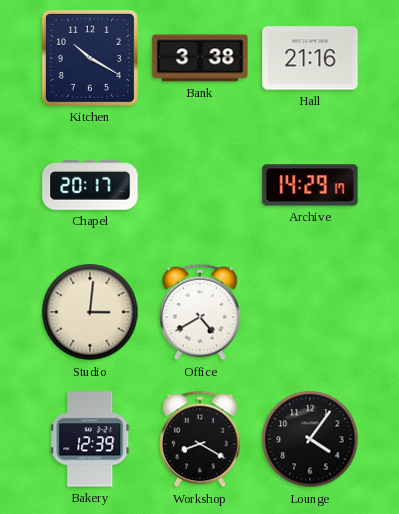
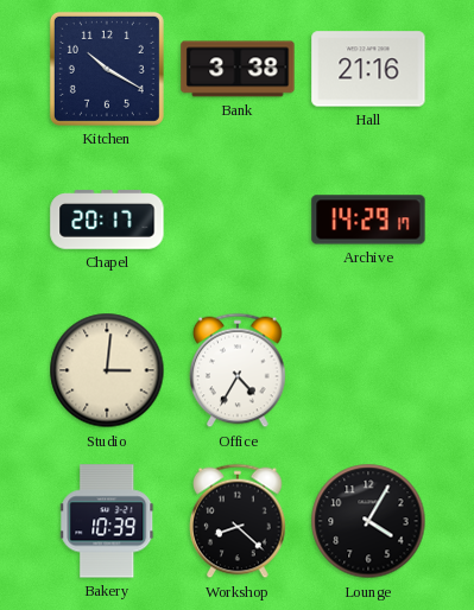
Office: 4:40 -> 4:35
Bakery: 12:39 -> 10:39
Workshop: 8:20 -> 8:22
Lounge: 4:06 -> 4:05
